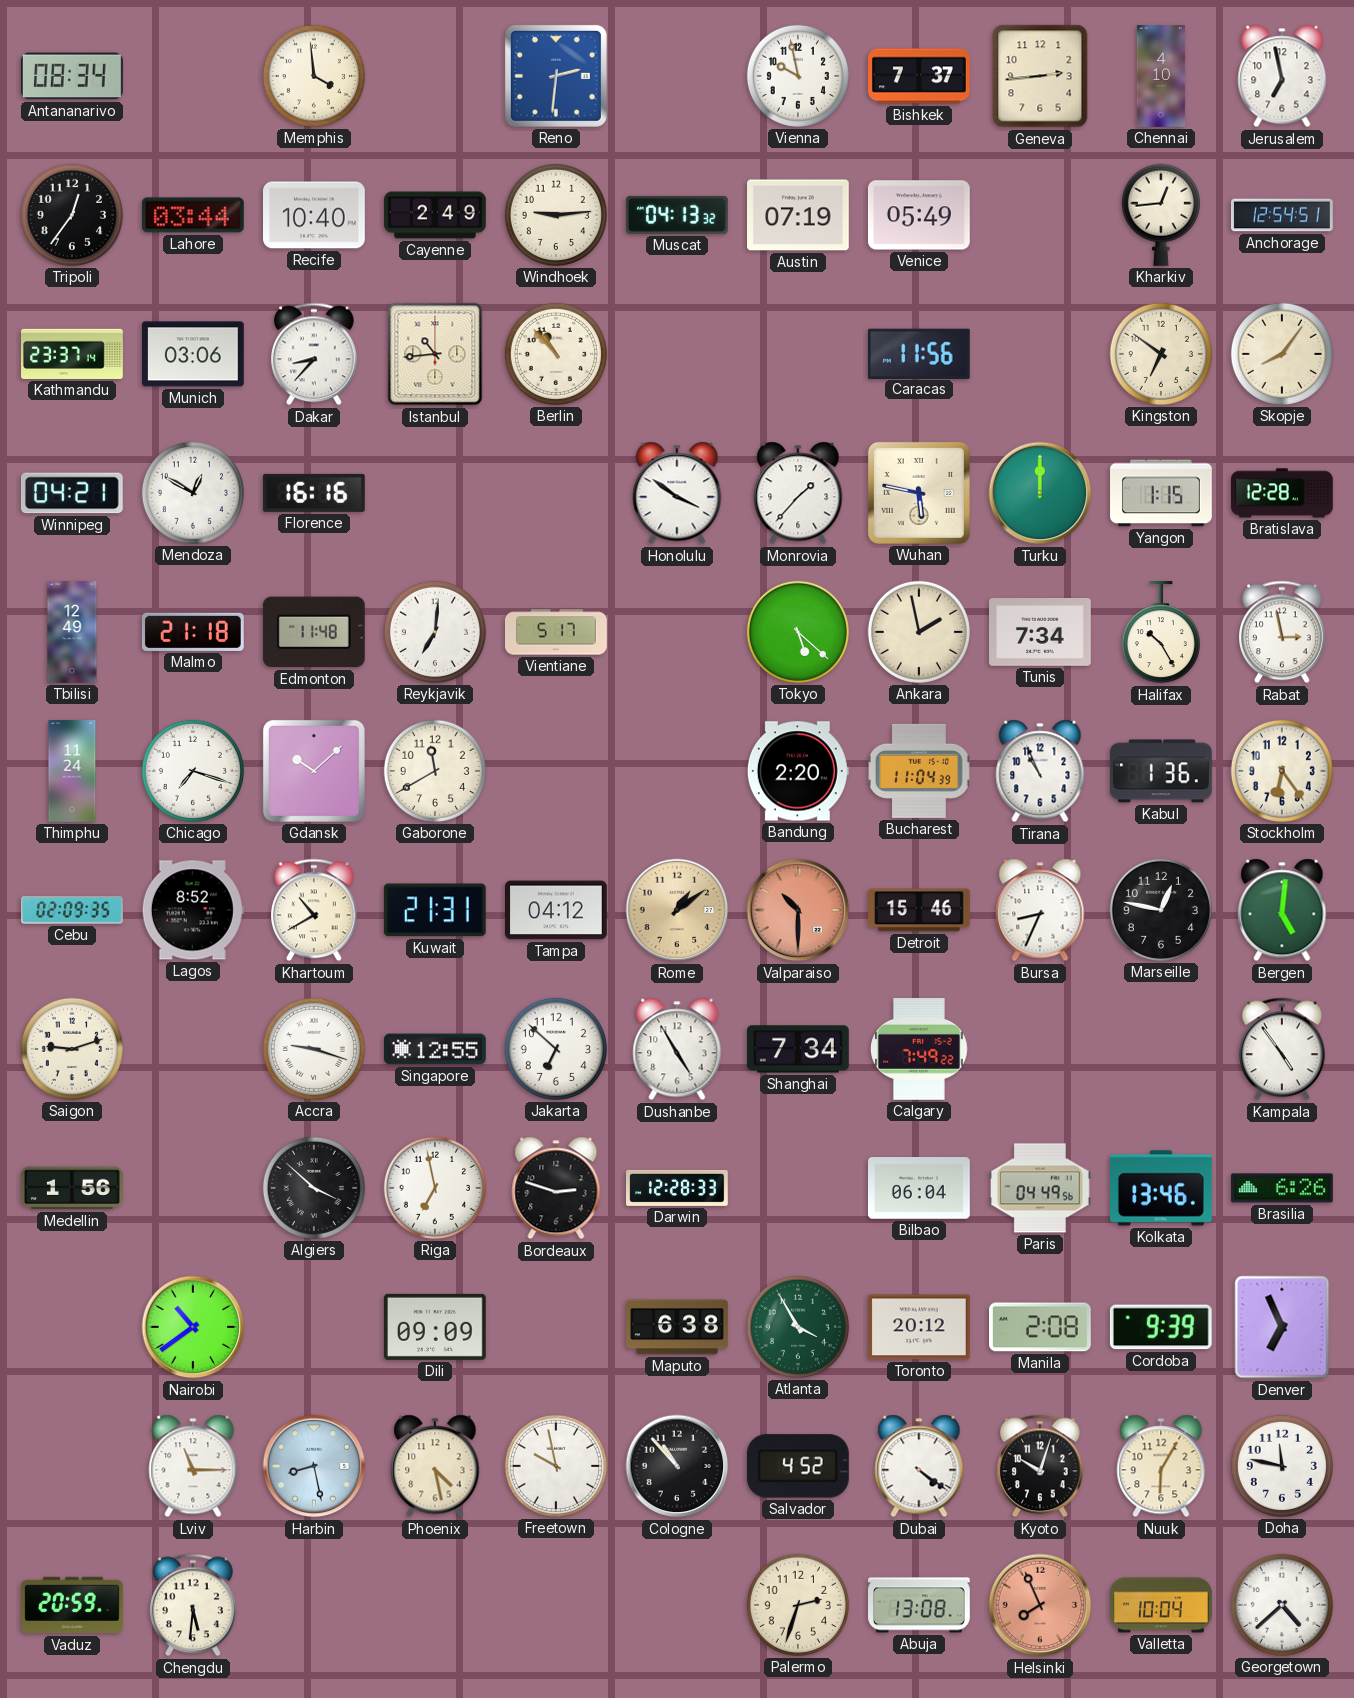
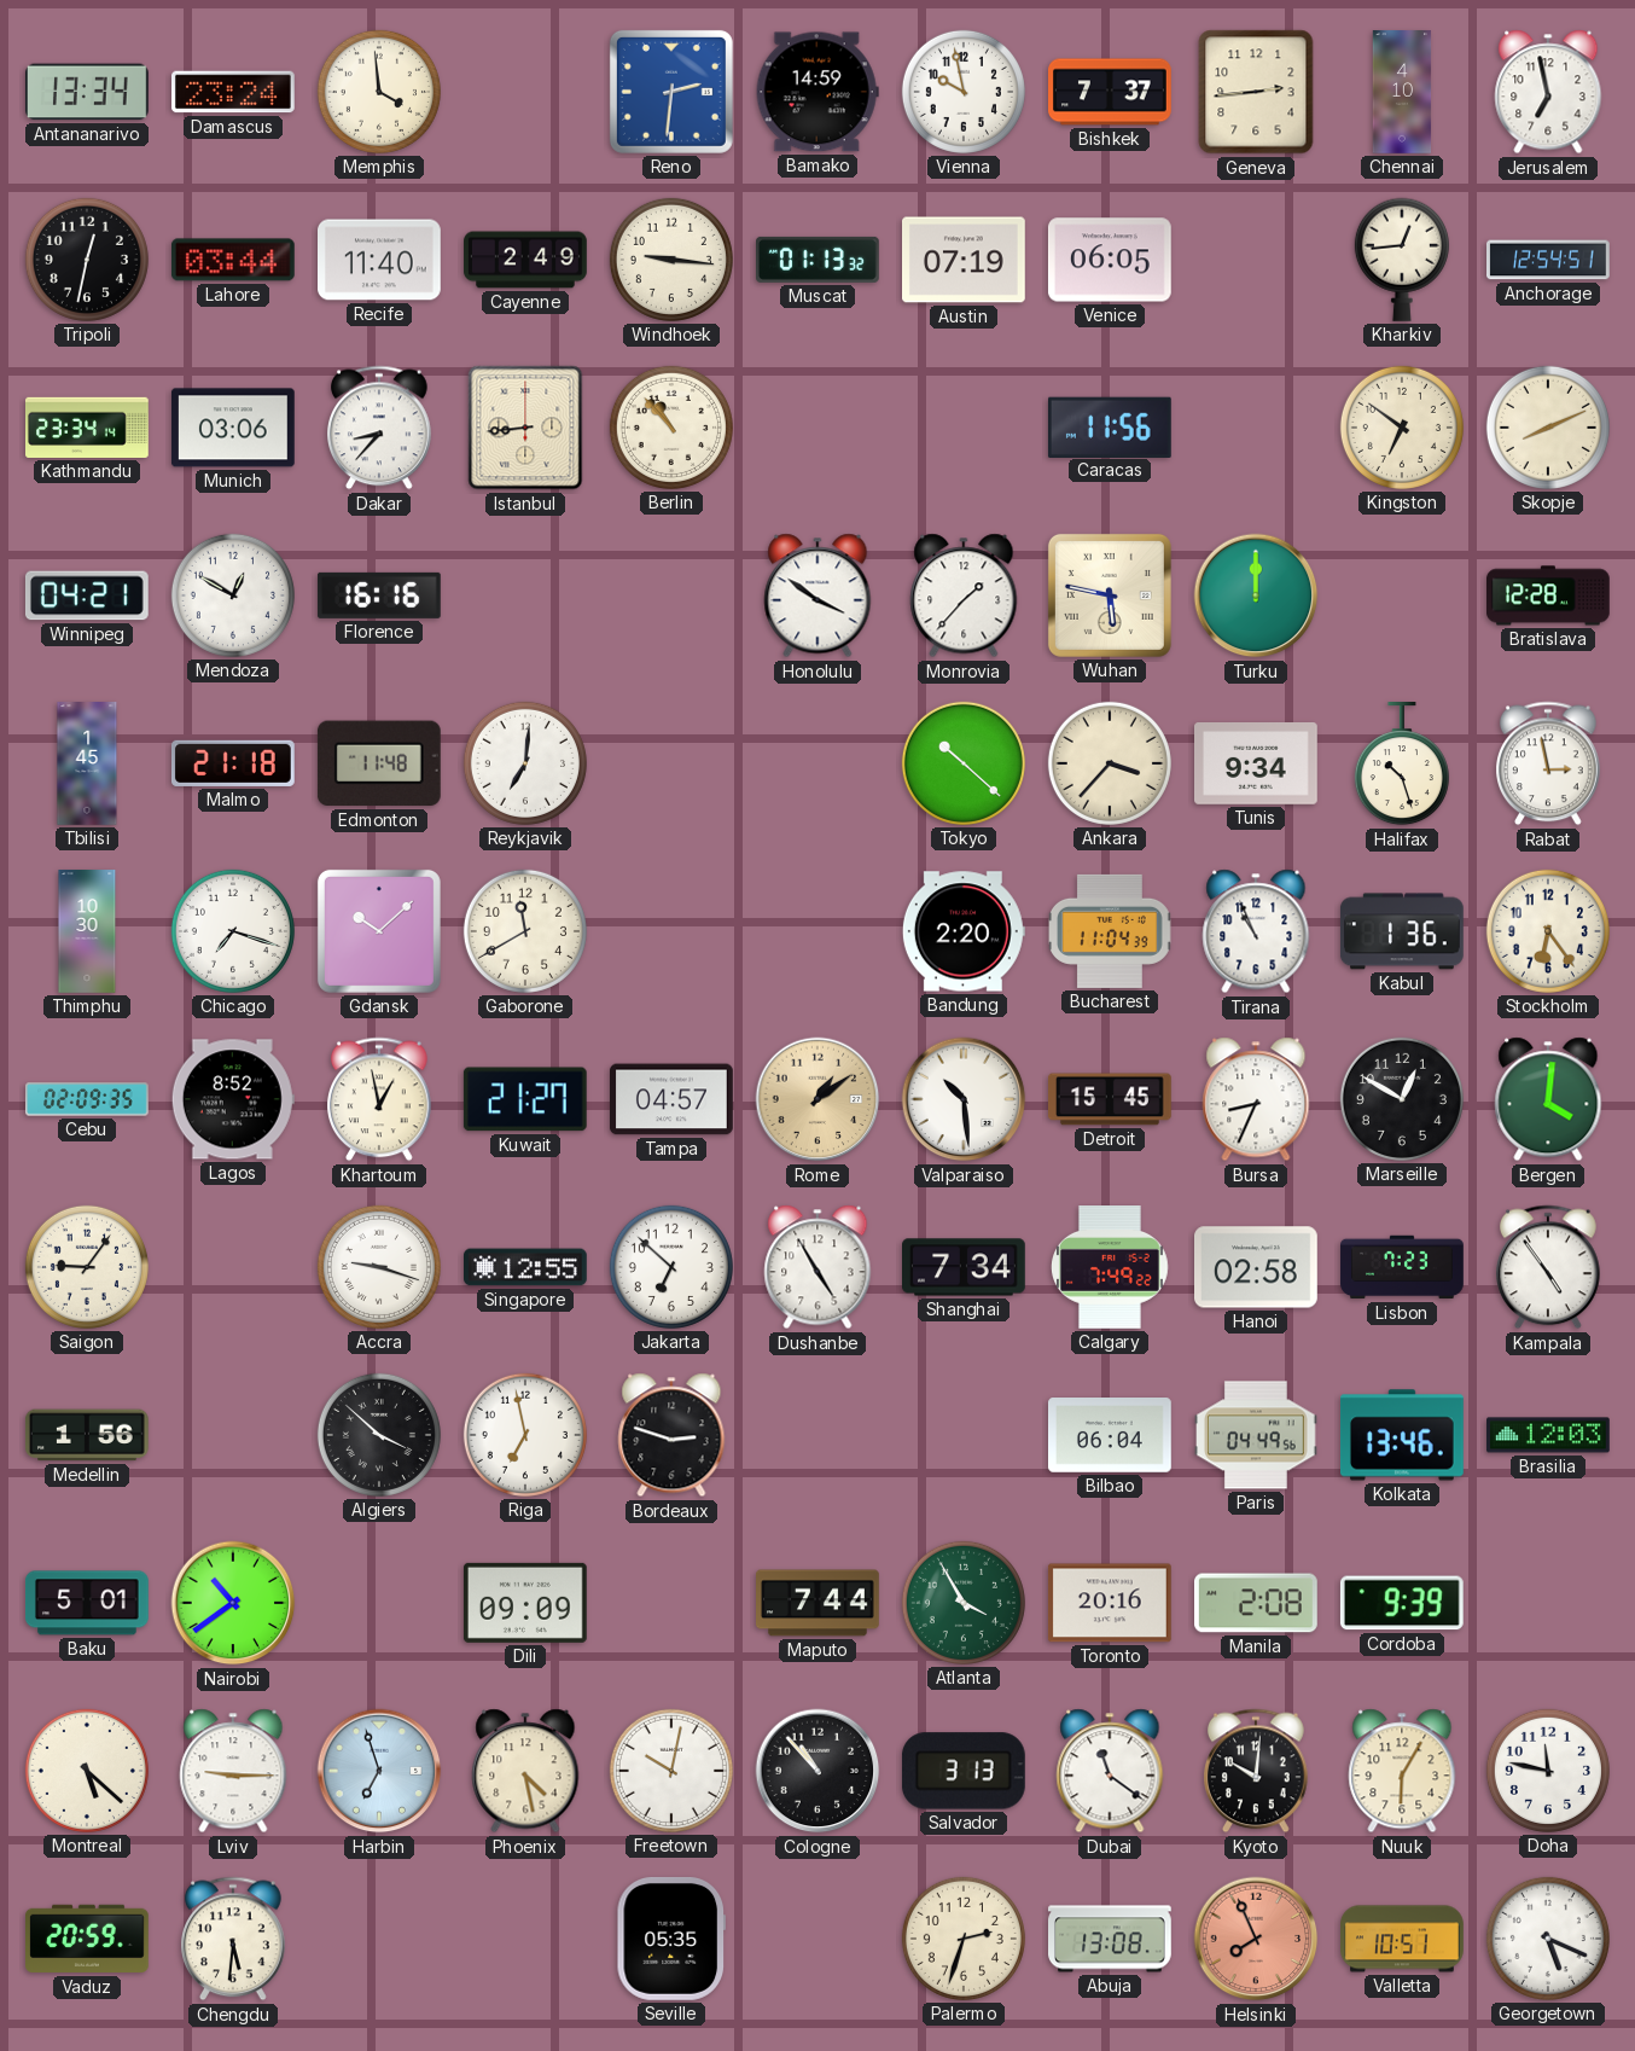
Antananarivo: 08:34 -> 13:34
Damascus: none -> 23:24
Bamako: none -> 14:59
Tripoli: 12:36 -> 12:32
Recife: 10:40 -> 11:40
Windhoek: 9:14 -> 9:16
Muscat: 04:13 -> 01:13
Venice: 05:49 -> 06:05
Kathmandu: 23:37 -> 23:34
Istanbul: 10:44 -> 8:44
Skopje: 8:06 -> 8:11
Yangon: 1:15 -> none
Tbilisi: 12:49 -> 1:45
Vientiane: 5:17 -> none
Tokyo: 5:22 -> 10:22
Ankara: 1:58 -> 3:37
Tunis: 7:34 -> 9:34
Halifax: 10:25 -> 10:27
Thimphu: 11:24 -> 10:30
Khartoum: 10:40 -> 12:58
Kuwait: 21:31 -> 21:27
Tampa: 04:12 -> 04:57
Valparaiso: 10:30 -> 10:29
Valparaiso dial: salmon -> white
Detroit: 15:46 -> 15:45
Marseille: 12:47 -> 12:50
Bergen: 5:01 -> 4:01
Saigon: 9:12 -> 9:06
Hanoi: none -> 02:58
Lisbon: none -> 7:23
Darwin: 12:28 -> none
Brasilia: 6:26 -> 12:03
Baku: none -> 5:01
Maputo: 6:38 -> 7:44
Toronto: 20:12 -> 20:16
Denver: 6:56 -> none
Montreal: none -> 5:22
Lviv: 11:15 -> 9:15
Harbin: 8:28 -> 6:57
Freetown: 9:58 -> 10:02
Salvador: 4:52 -> 3:13
Dubai: 4:21 -> 11:21
Kyoto: 10:03 -> 10:01
Seville: none -> 05:35
Valletta: 10:04 -> 10:51
Georgetown: 4:38 -> 5:19
